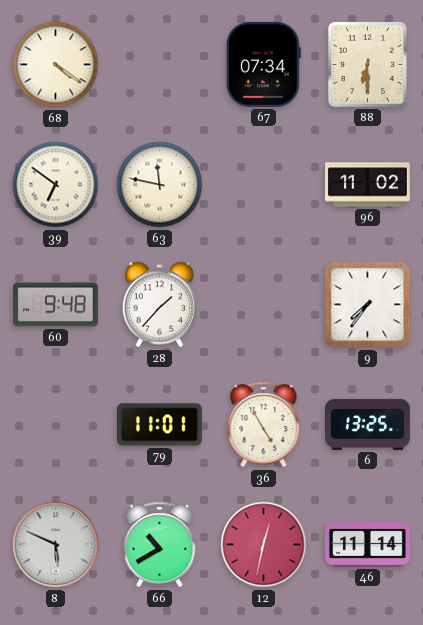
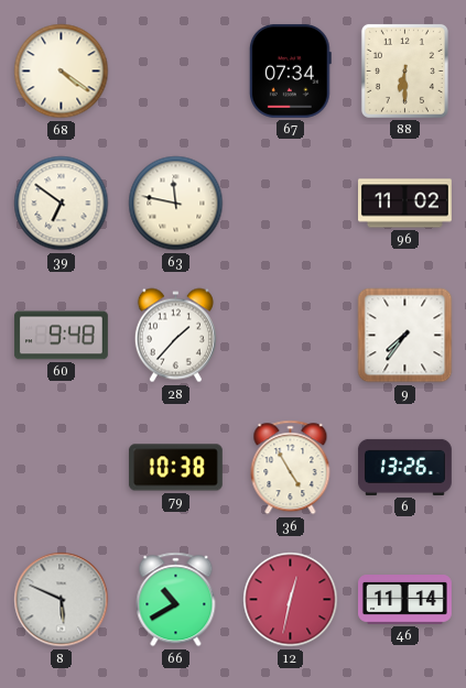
79: 11:01 -> 10:38
6: 13:25 -> 13:26
